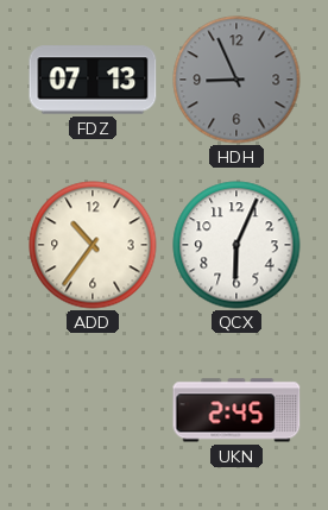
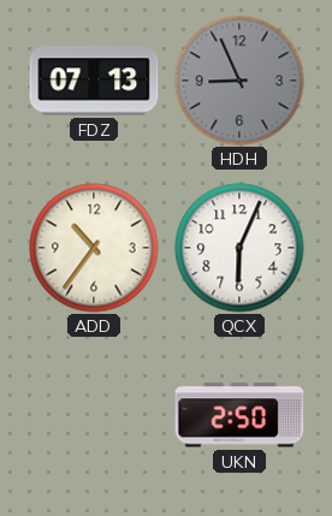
UKN: 2:45 -> 2:50
